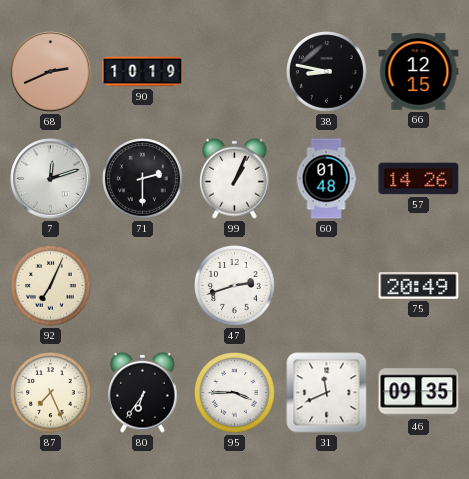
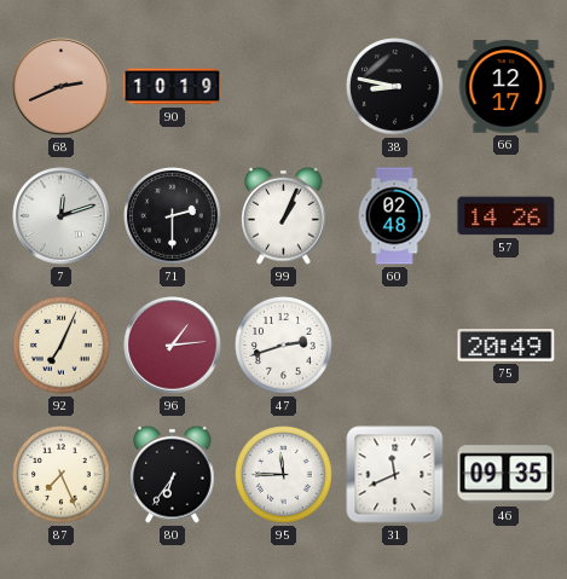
66: 12:15 -> 12:17
60: 01:48 -> 02:48
96: none -> 1:14
95: 3:45 -> 11:45
